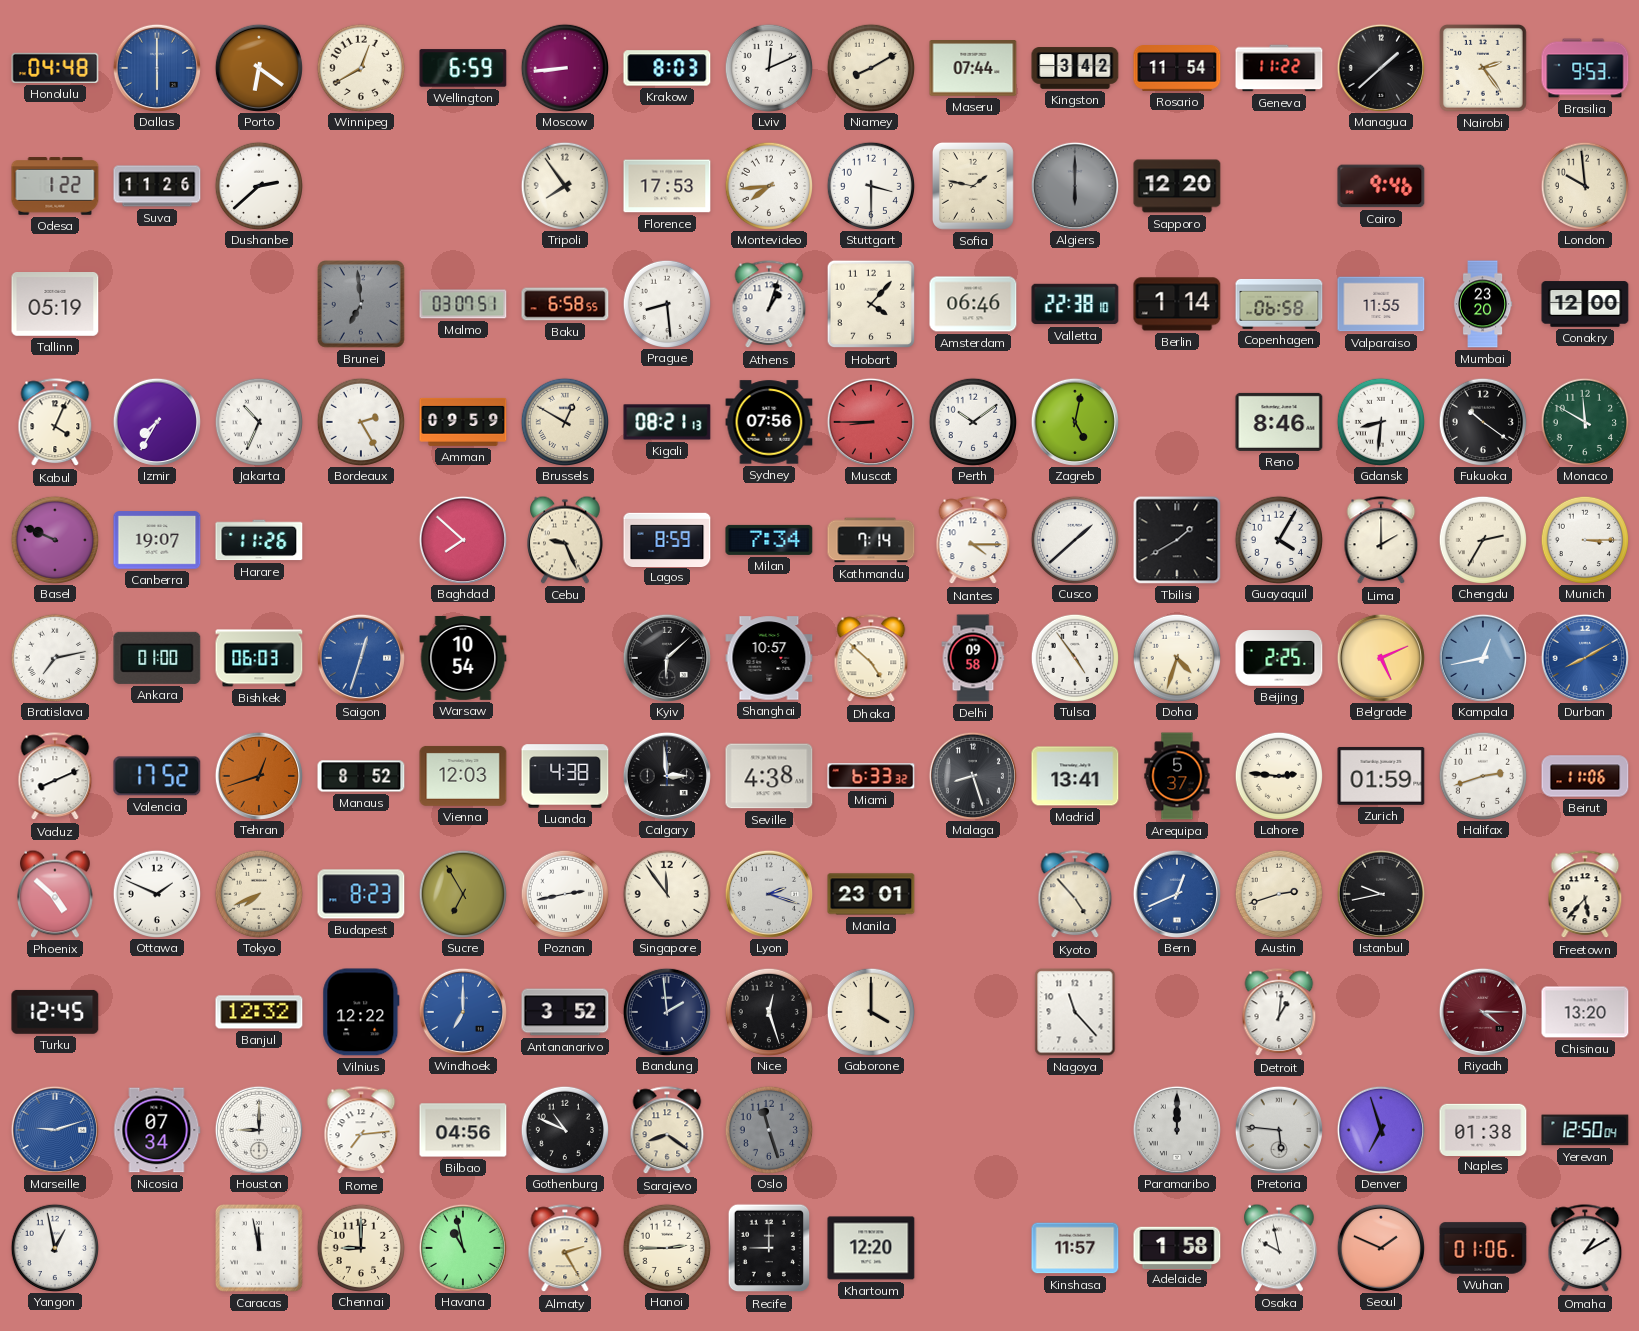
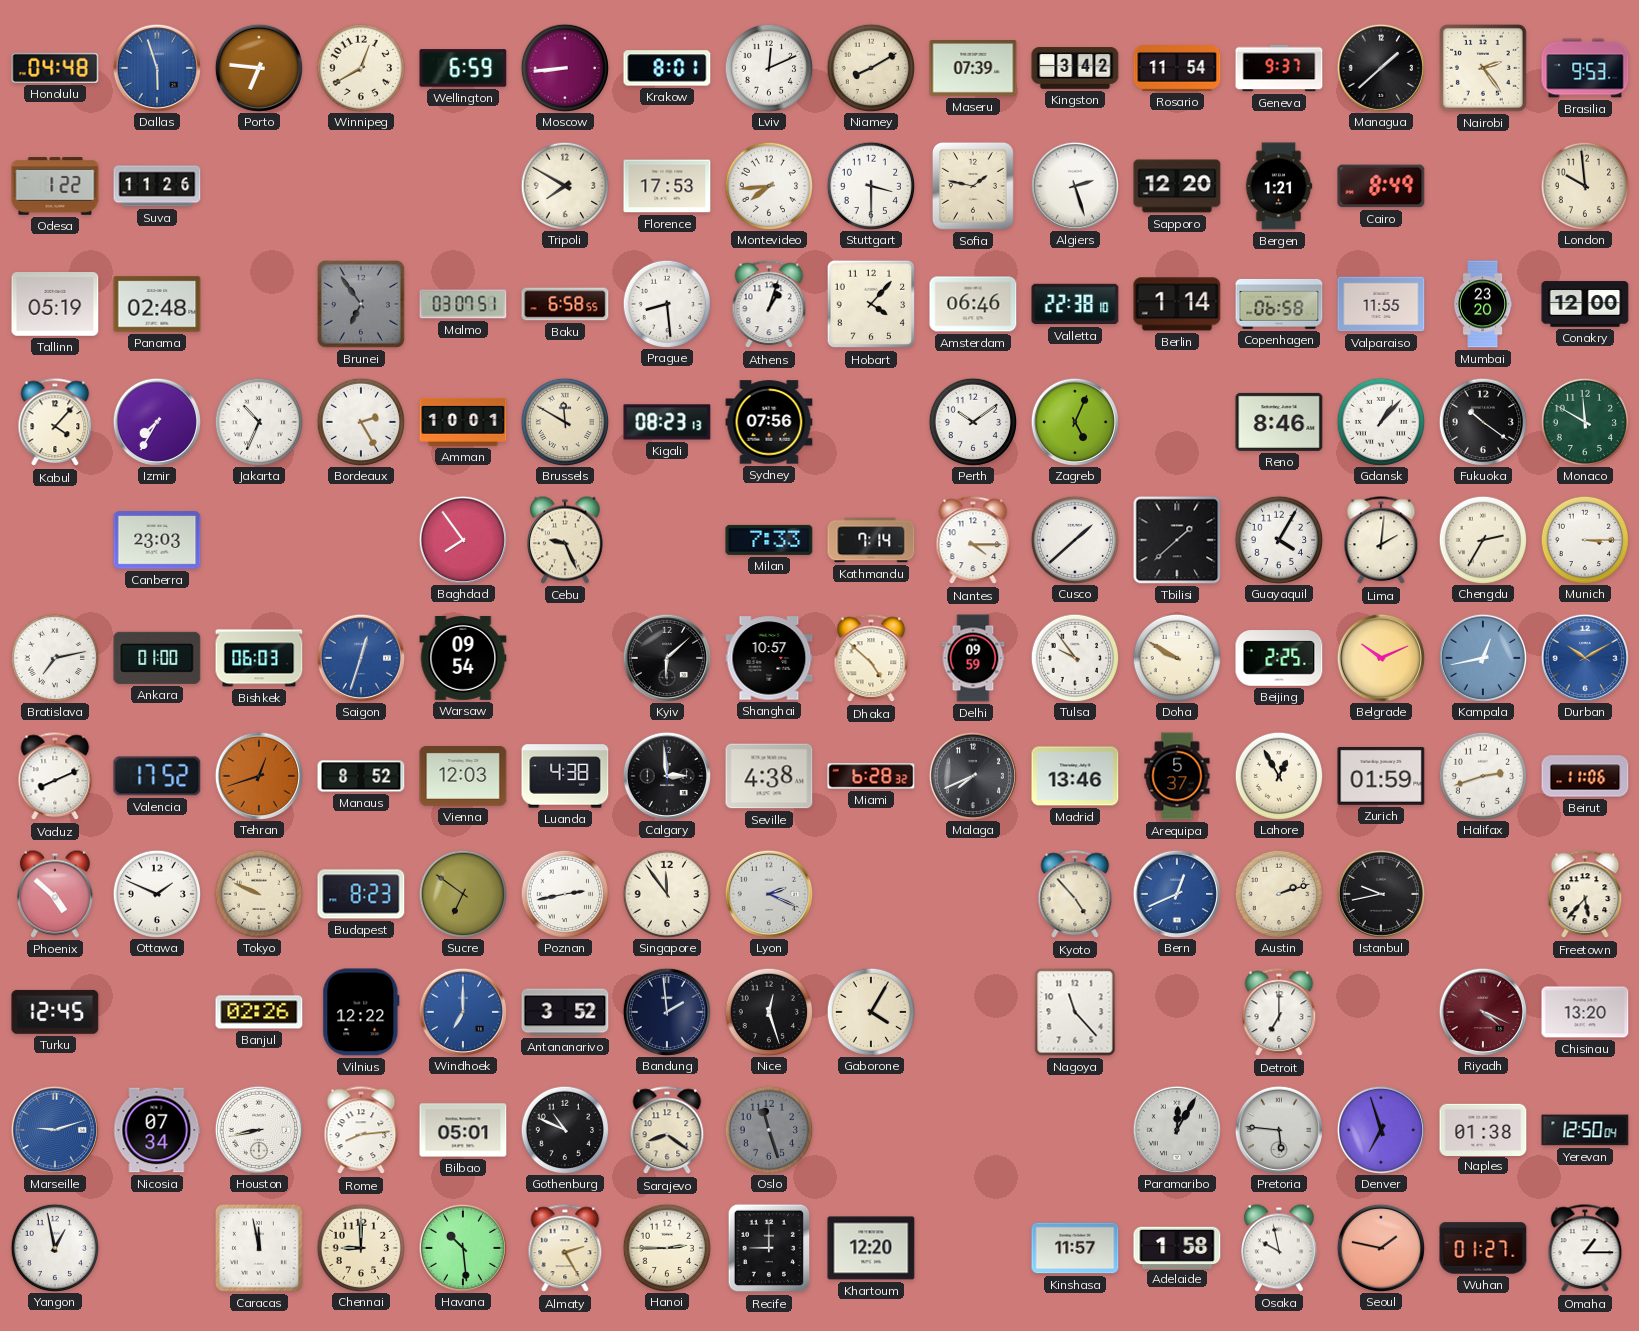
Dallas: 6:00 -> 5:57
Porto: 6:21 -> 6:46
Krakow: 8:03 -> 8:01
Maseru: 07:44 -> 07:39
Geneva: 11:22 -> 9:37
Dushanbe: 2:38 -> none
Tripoli: 7:54 -> 7:50
Algiers: 6:00 -> 2:27
Algiers dial: grey -> white
Bergen: none -> 1:21
Cairo: 9:46 -> 8:49
Panama: none -> 02:48
Brunei: 6:59 -> 6:54
Kabul: 4:04 -> 4:07
Amman: 09:59 -> 10:01
Brussels: 12:50 -> 11:50
Kigali: 08:21 -> 08:23
Muscat: 8:45 -> none
Zagreb: 5:02 -> 5:04
Gdansk: 8:31 -> 1:07
Basel: 9:49 -> none
Canberra: 19:07 -> 23:03
Harare: 11:26 -> none
Baghdad: 7:52 -> 7:54
Lagos: 8:59 -> none
Milan: 7:34 -> 7:33
Tbilisi: 1:40 -> 1:38
Lima: 2:00 -> 2:01
Warsaw: 10:54 -> 09:54
Delhi: 09:58 -> 09:59
Tulsa: 4:54 -> 9:54
Doha: 4:33 -> 9:50
Belgrade: 5:11 -> 10:11
Durban: 8:10 -> 10:10
Miami: 6:33 -> 6:28
Malaga: 8:27 -> 7:41
Madrid: 13:41 -> 13:46
Lahore: 2:46 -> 12:55
Tokyo: 7:41 -> 9:49
Sucre: 6:55 -> 6:51
Lyon: 2:18 -> 2:19
Manila: 23:01 -> none
Austin: 2:42 -> 2:12
Banjul: 12:32 -> 02:26
Gaborone: 4:00 -> 4:05
Detroit: 1:01 -> 7:00
Riyadh: 4:15 -> 4:19
Houston: 9:00 -> 8:43
Rome: 7:14 -> 8:14
Bilbao: 04:56 -> 05:01
Paramaribo: 12:00 -> 12:05
Havana: 10:58 -> 10:29
Seoul: 1:49 -> 1:47
Wuhan: 01:06 -> 01:27
Omaha: 1:10 -> 1:15
